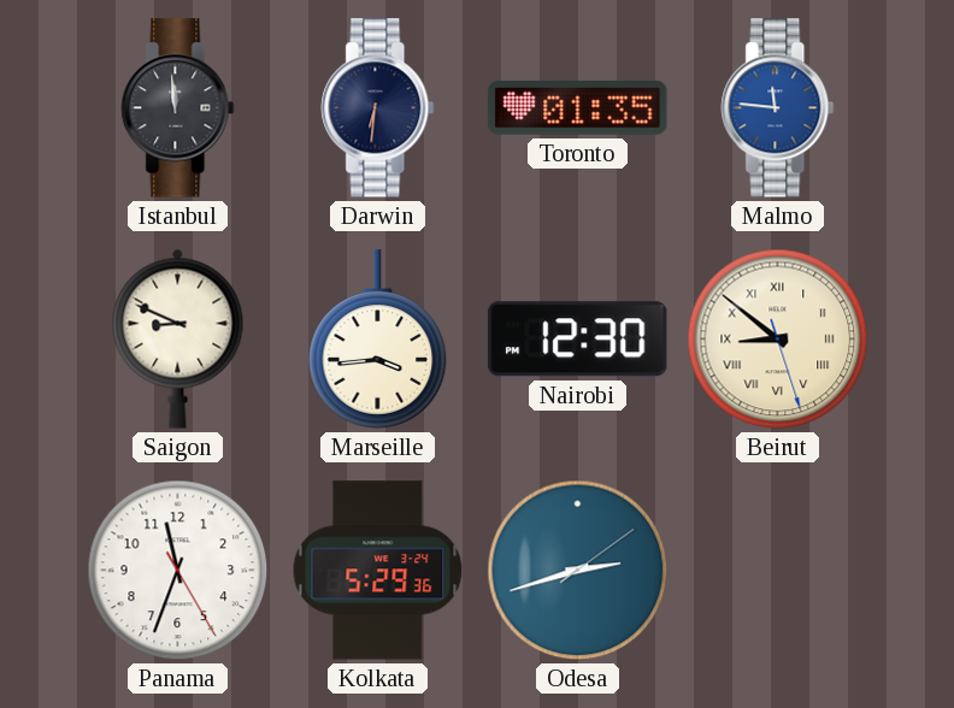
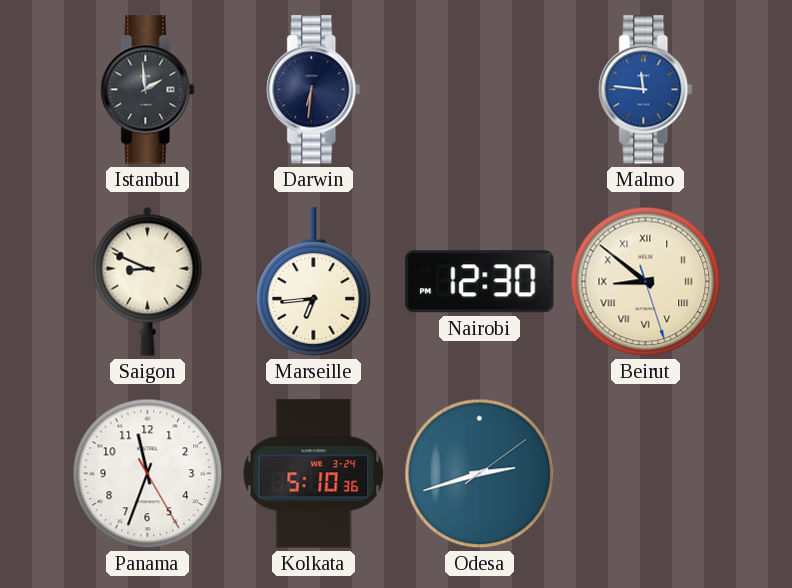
Istanbul: 11:59 -> 1:59
Toronto: 01:35 -> none
Marseille: 3:44 -> 6:44
Kolkata: 5:29 -> 5:10
